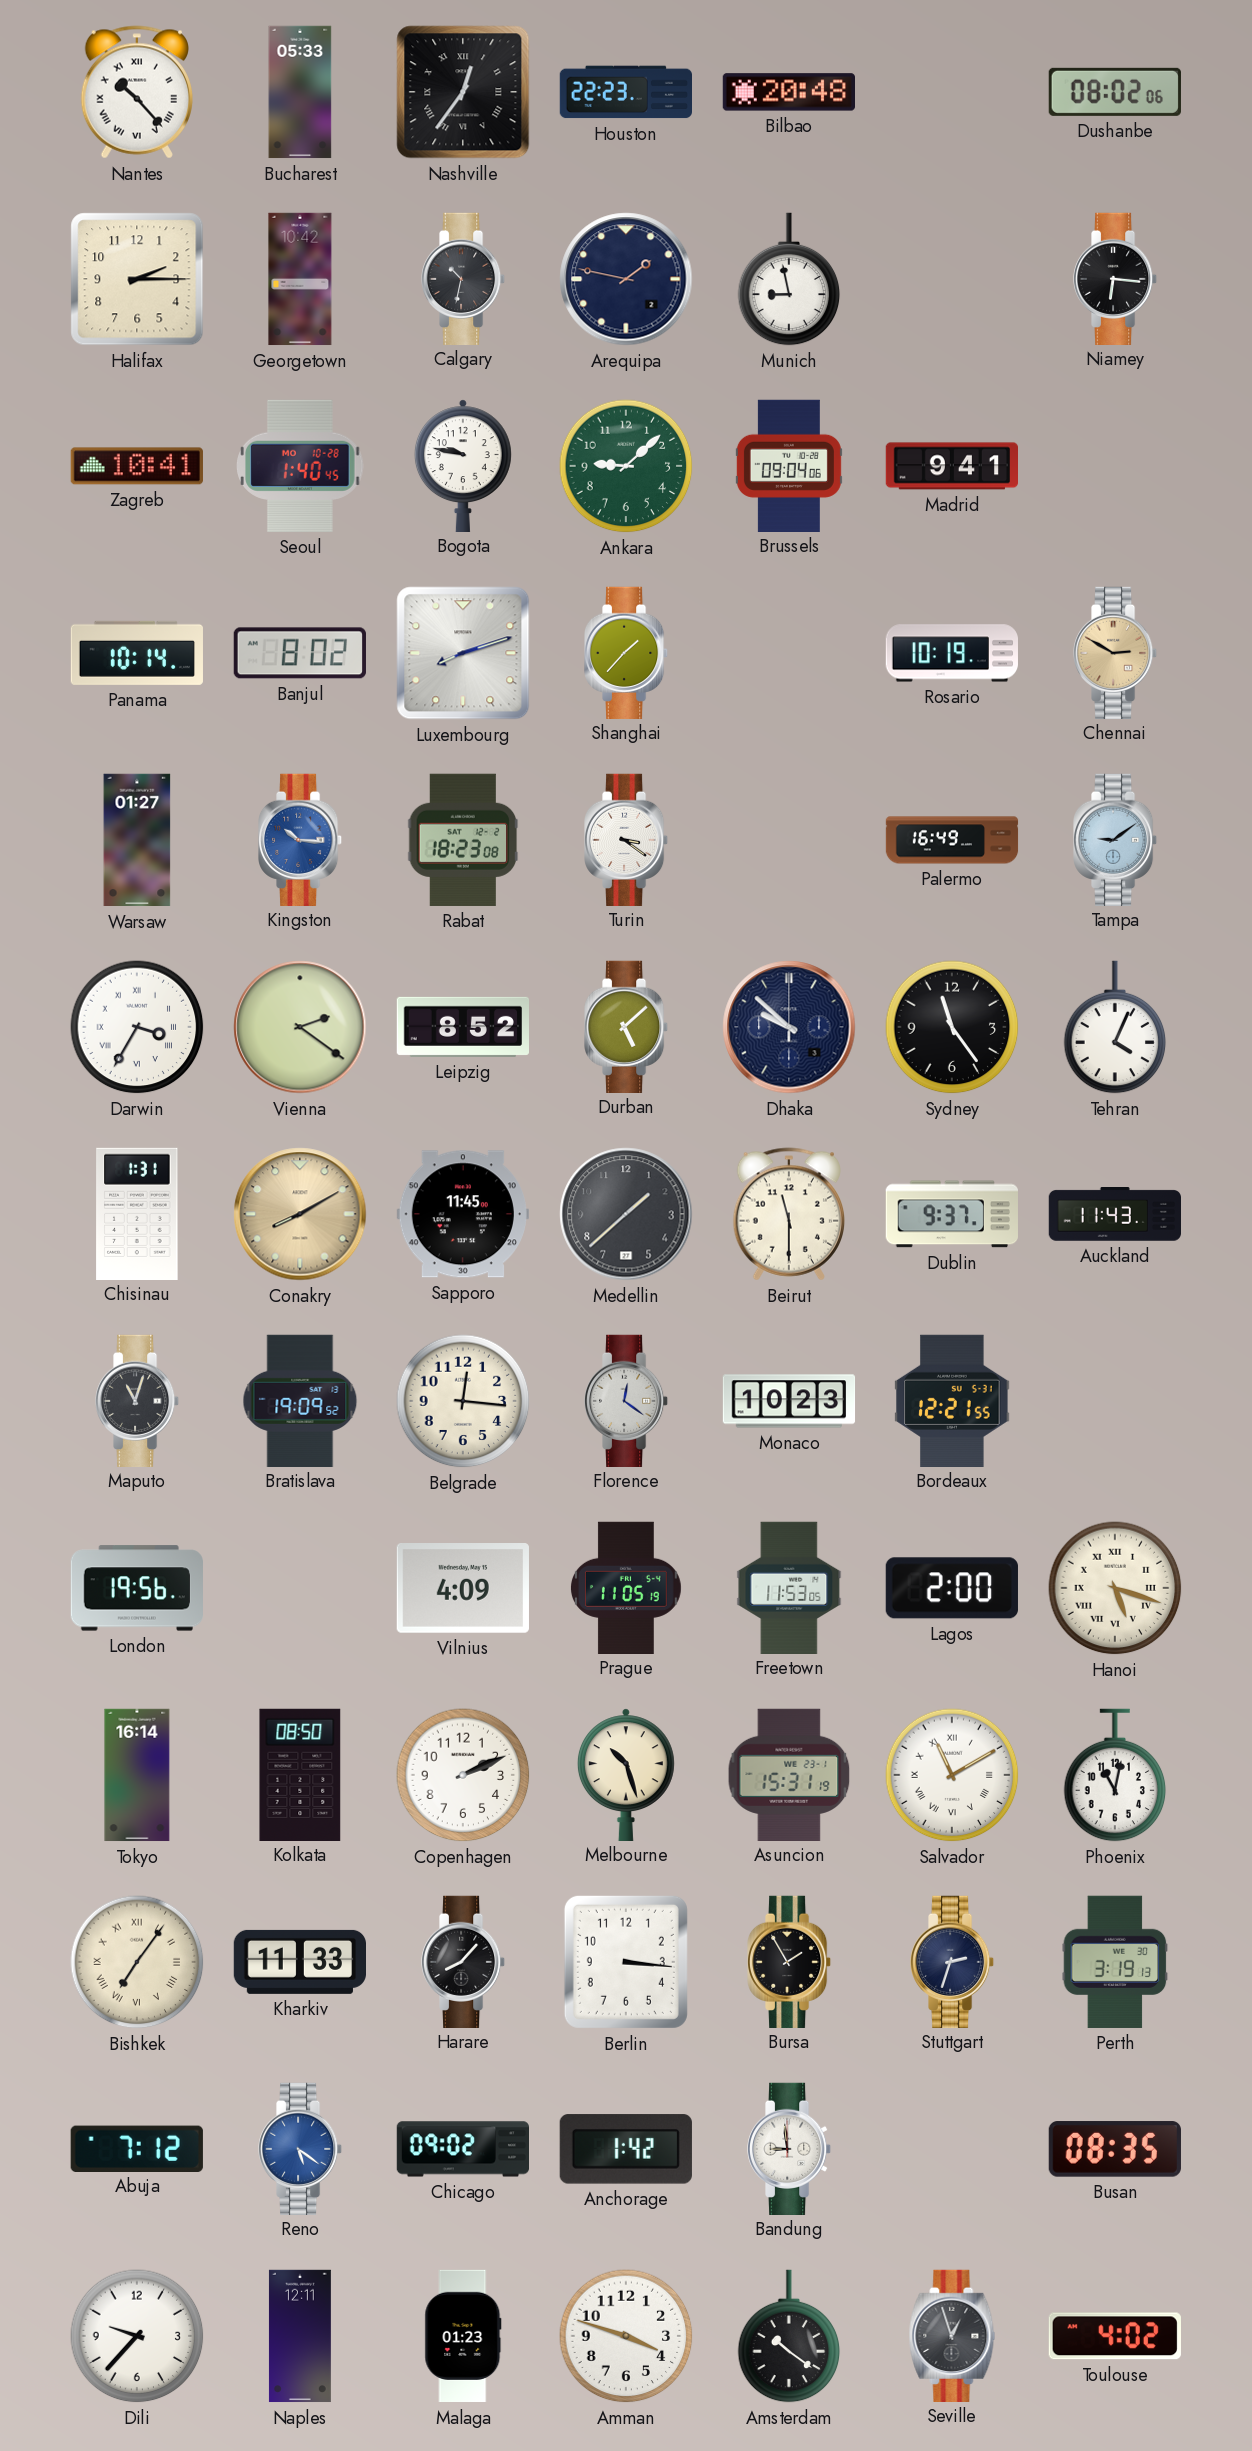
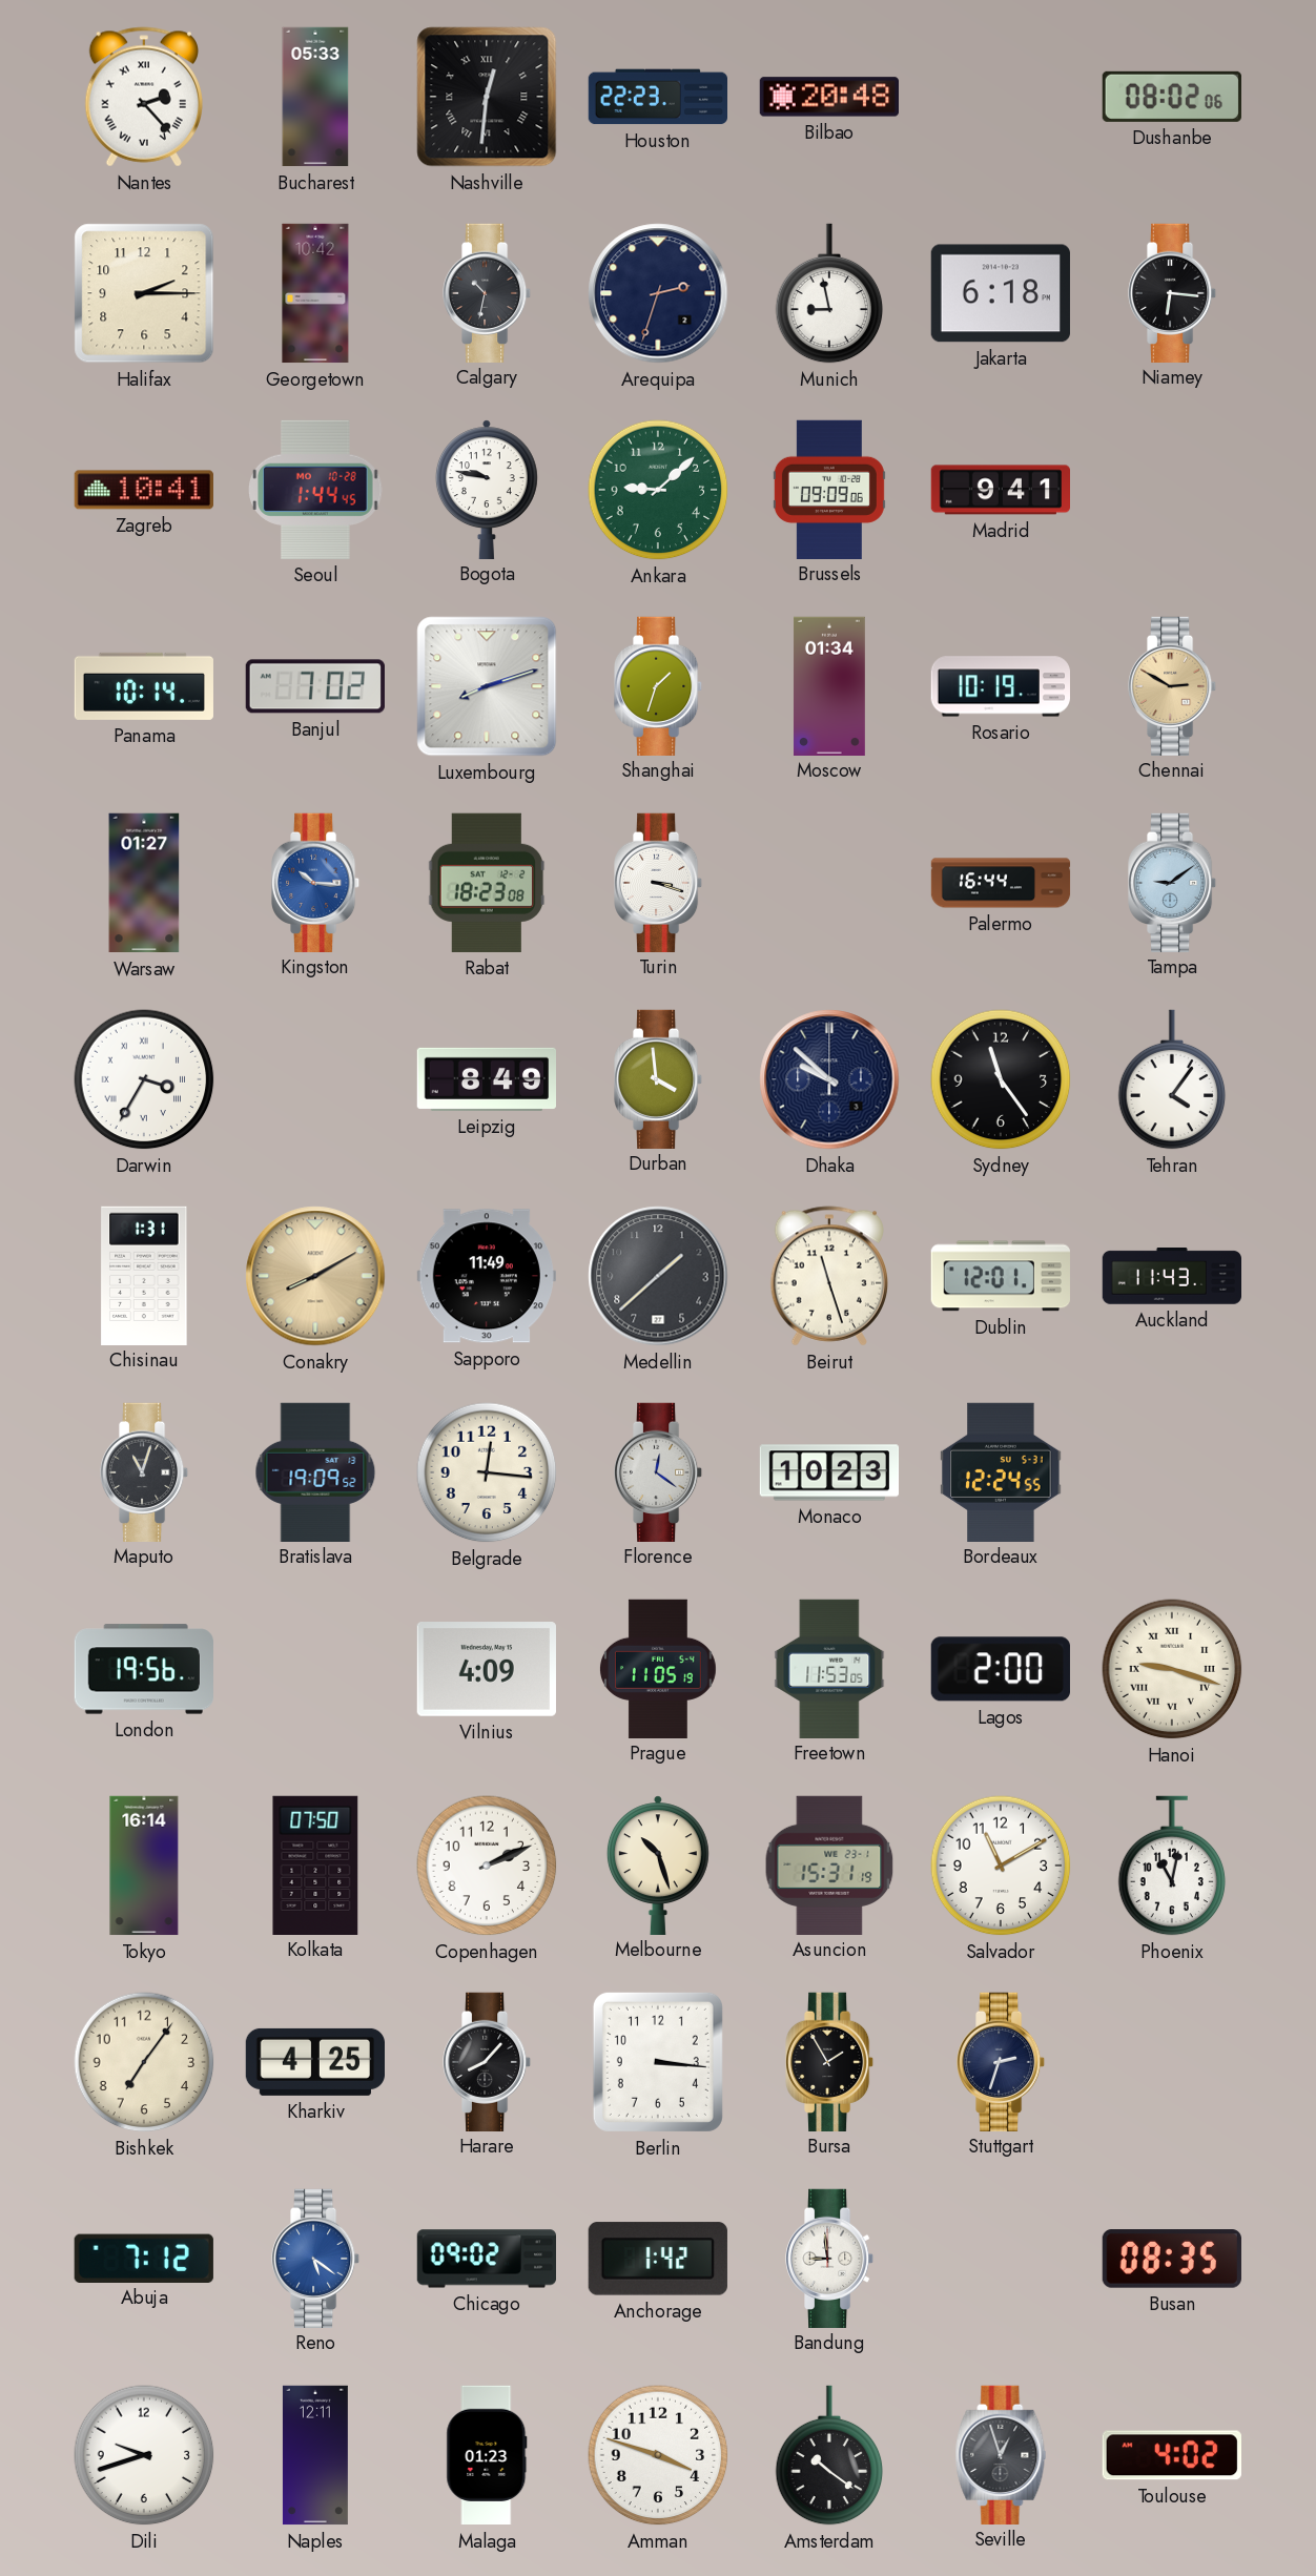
Nantes: 10:23 -> 2:23
Nashville: 12:36 -> 12:31
Arequipa: 1:47 -> 2:33
Jakarta: none -> 6:18
Seoul: 1:40 -> 1:44
Brussels: 09:04 -> 09:09
Banjul: 8:02 -> 7:02
Shanghai: 1:37 -> 1:33
Moscow: none -> 01:34
Turin: 3:21 -> 3:18
Palermo: 16:49 -> 16:44
Vienna: 2:21 -> none
Leipzig: 8:52 -> 8:49
Durban: 5:08 -> 3:59
Tehran: 4:04 -> 4:06
Sapporo: 11:45 -> 11:49
Beirut: 11:30 -> 11:27
Dublin: 9:37 -> 12:01
Bordeaux: 12:21 -> 12:24
Hanoi: 5:18 -> 9:18
Kolkata: 08:50 -> 07:50
Salvador numerals: Roman -> Arabic
Bishkek numerals: Roman -> Arabic
Kharkiv: 11:33 -> 4:25
Perth: 3:19 -> none
Dili: 9:37 -> 9:42
